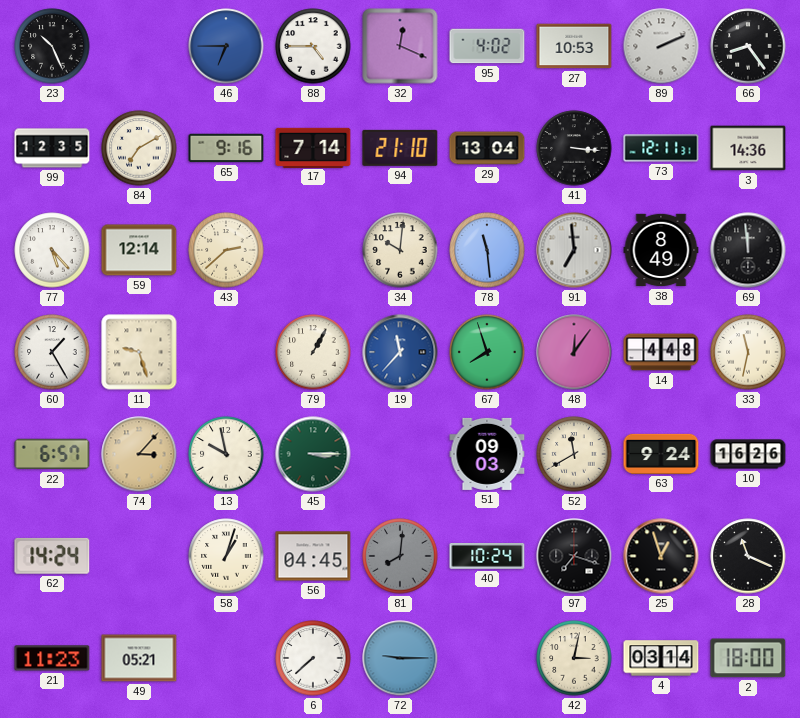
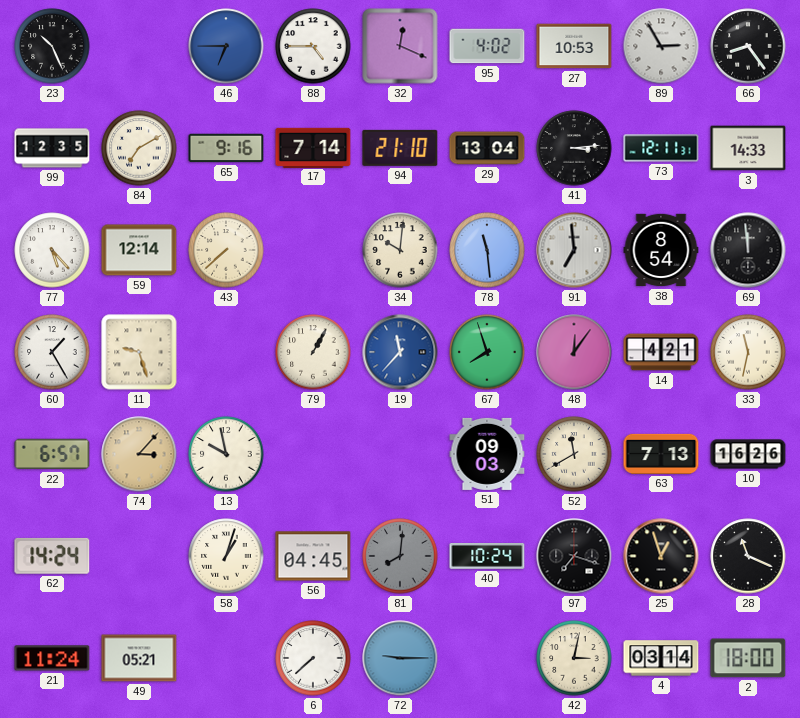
89: 2:11 -> 2:55
41: 3:16 -> 3:14
3: 14:36 -> 14:33
43: 2:38 -> 7:38
38: 8:49 -> 8:54
14: 4:48 -> 4:21
45: 3:15 -> none
63: 9:24 -> 7:13
21: 11:23 -> 11:24
